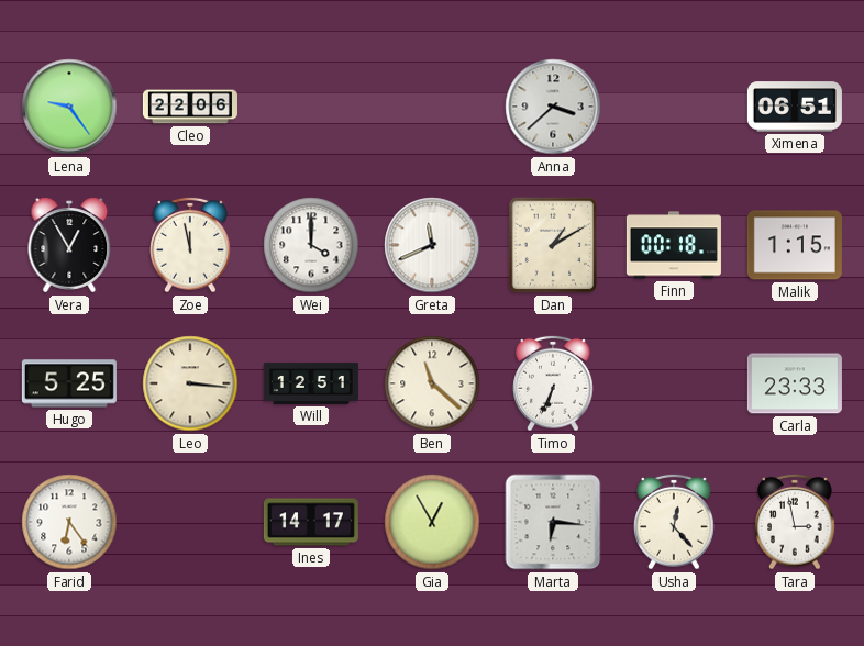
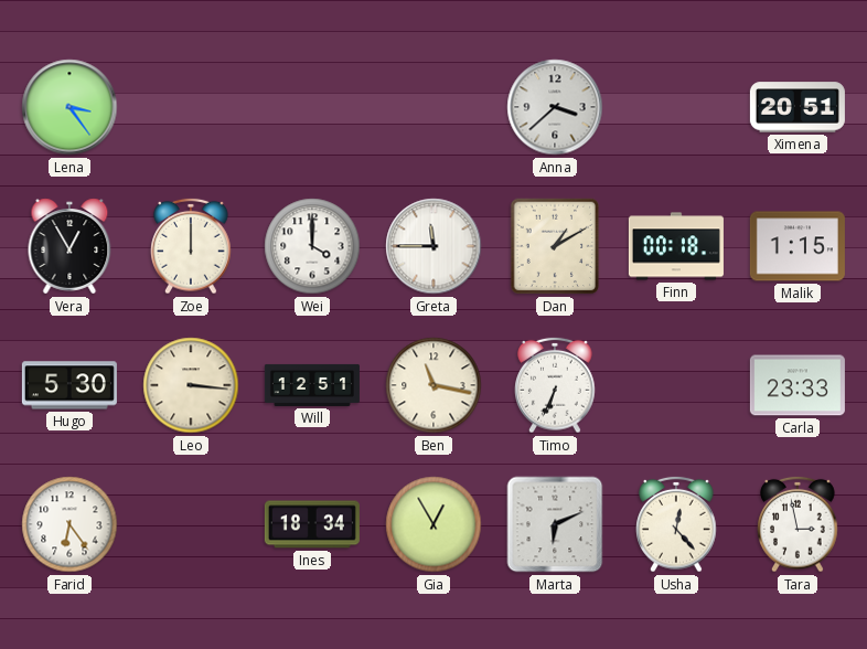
Lena: 9:24 -> 3:24
Cleo: 22:06 -> none
Ximena: 06:51 -> 20:51
Zoe: 11:58 -> 12:00
Greta: 11:41 -> 11:45
Hugo: 5:25 -> 5:30
Ben: 11:22 -> 11:17
Ines: 14:17 -> 18:34
Marta: 6:16 -> 6:11
